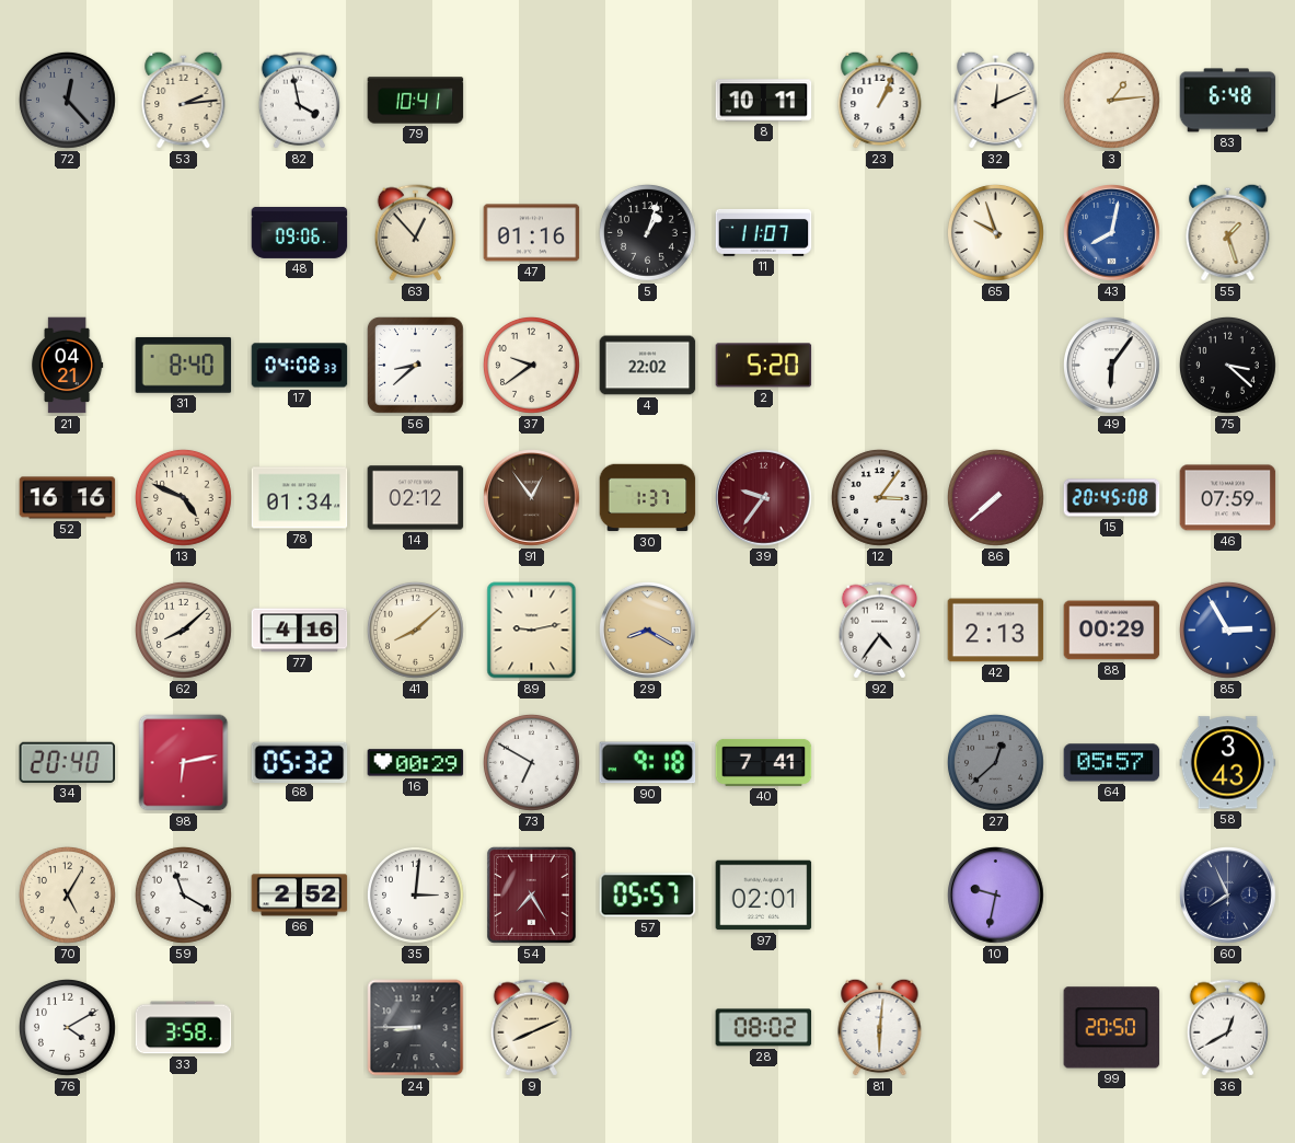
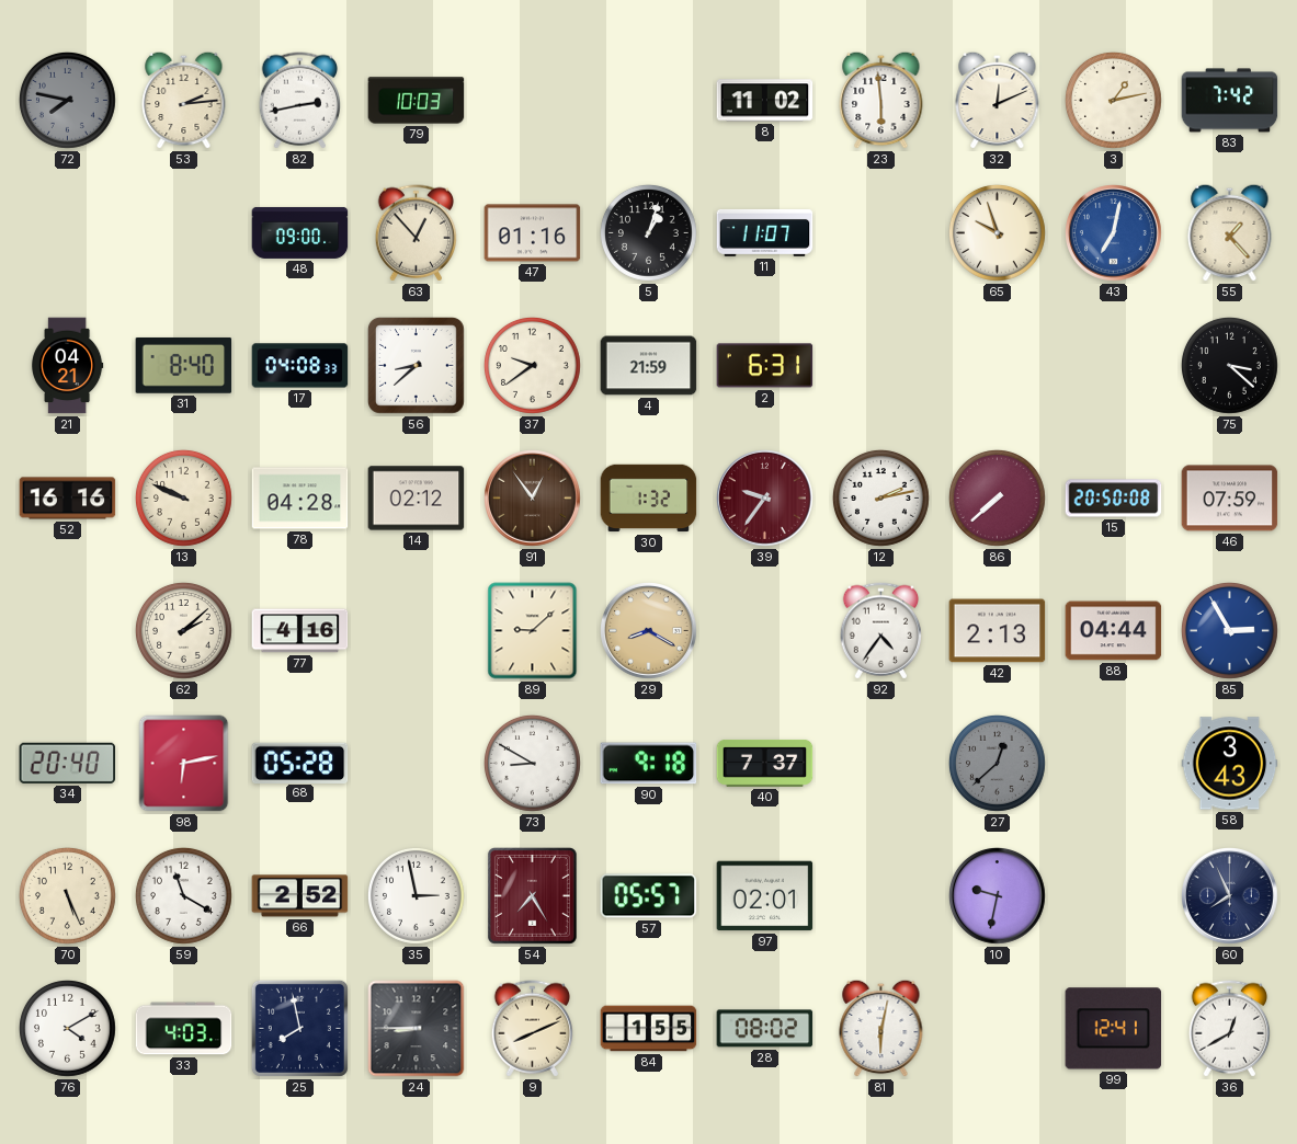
72: 12:23 -> 7:47
82: 3:58 -> 2:43
79: 10:41 -> 10:03
8: 10:11 -> 11:02
23: 1:04 -> 5:59
3: 1:14 -> 1:13
83: 6:48 -> 7:42
48: 09:06 -> 09:00
43: 8:02 -> 7:02
55: 1:27 -> 1:23
4: 22:02 -> 21:59
2: 5:20 -> 6:31
49: 6:06 -> none
13: 4:49 -> 9:49
78: 01:34 -> 04:28
30: 1:37 -> 1:32
12: 3:06 -> 2:13
15: 20:45 -> 20:50
62: 8:08 -> 2:08
41: 8:08 -> none
89: 9:13 -> 9:08
88: 00:29 -> 04:44
68: 05:32 -> 05:28
16: 00:29 -> none
73: 6:50 -> 8:50
40: 7:41 -> 7:37
64: 05:57 -> none
70: 5:05 -> 5:26
35: 3:01 -> 2:58
33: 3:58 -> 4:03
25: none -> 7:58
84: none -> 1:55
81: 6:01 -> 6:02
99: 20:50 -> 12:41
